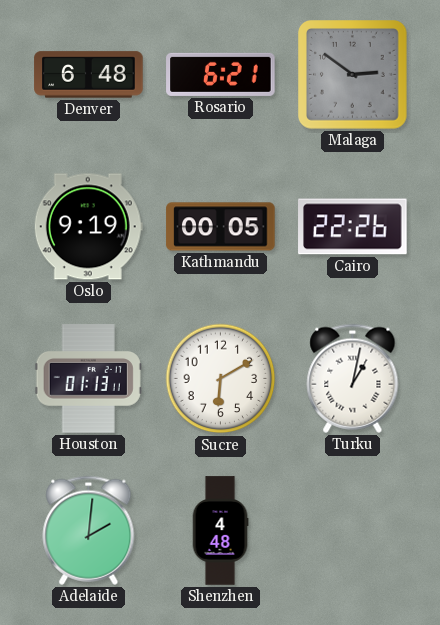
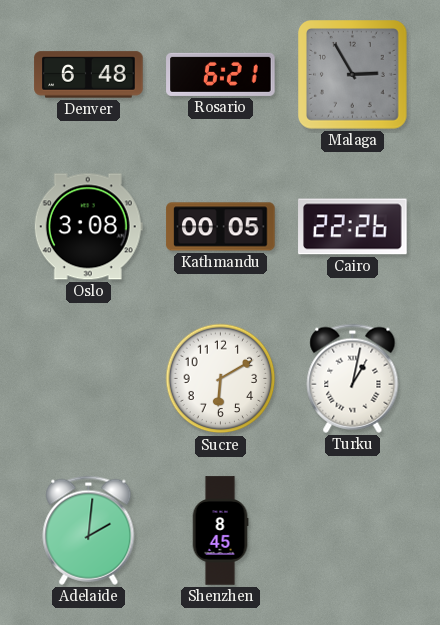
Malaga: 2:51 -> 2:55
Oslo: 9:19 -> 3:08
Houston: 01:13 -> none
Shenzhen: 4:48 -> 8:45
